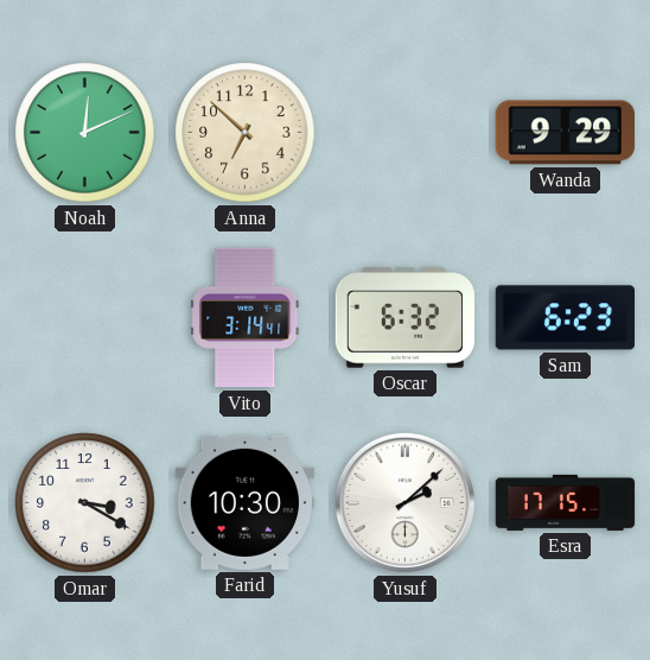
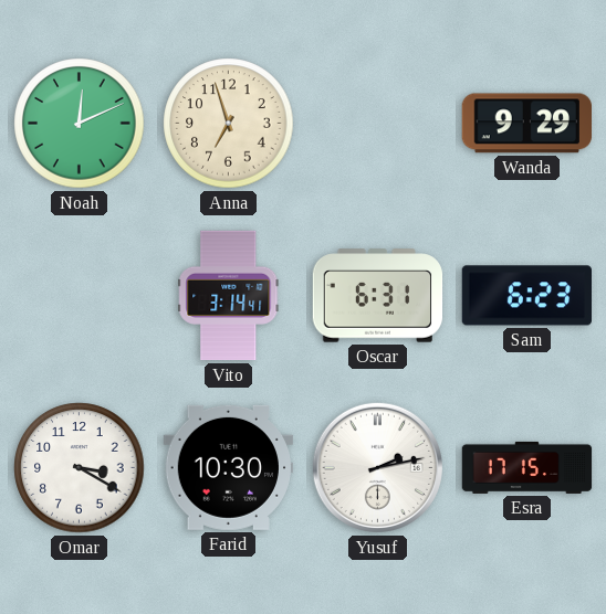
Anna: 6:52 -> 6:57
Oscar: 6:32 -> 6:31
Yusuf: 2:08 -> 2:13
